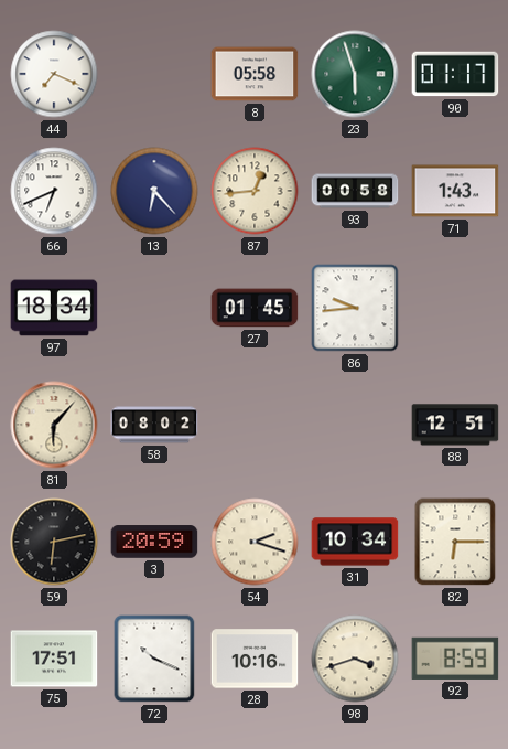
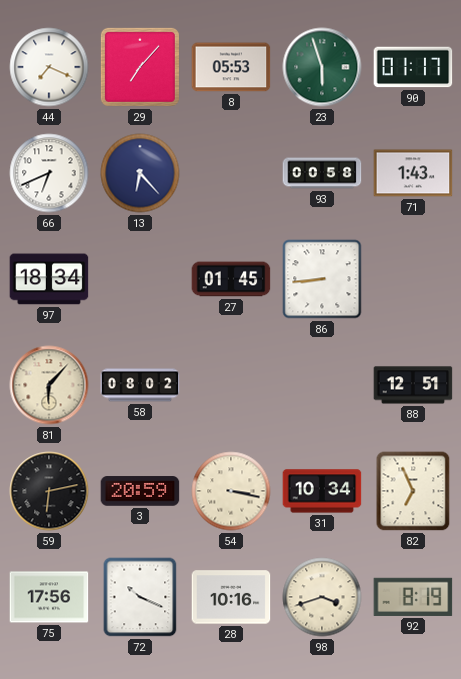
29: none -> 7:07
8: 05:58 -> 05:53
87: 12:44 -> none
86: 9:44 -> 8:44
54: 2:18 -> 3:17
82: 6:15 -> 6:56
75: 17:51 -> 17:56
92: 8:59 -> 8:19
